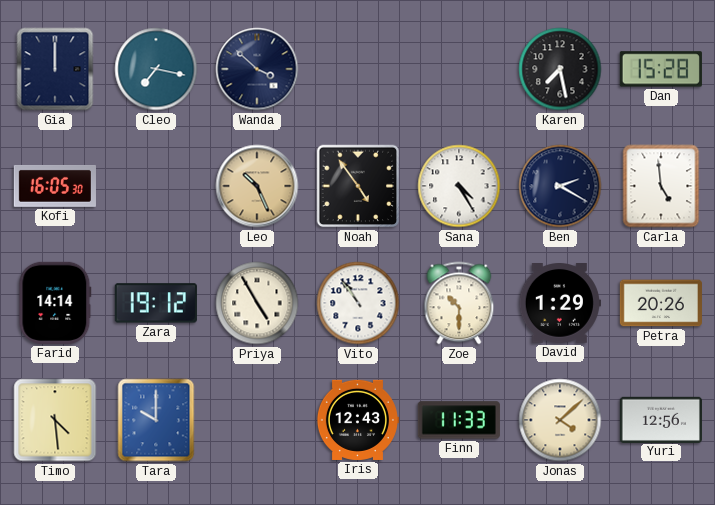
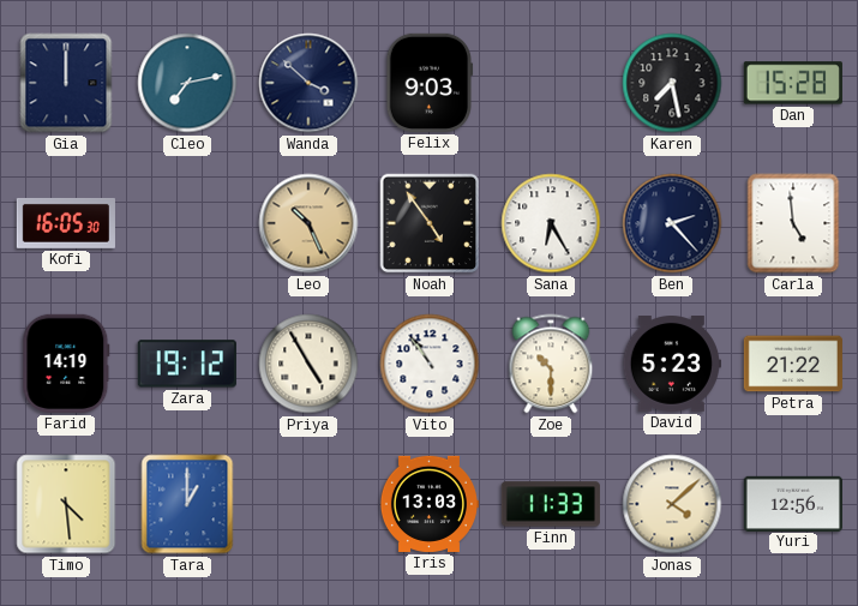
Cleo: 7:17 -> 7:13
Felix: none -> 9:03
Sana: 4:25 -> 6:25
Ben: 2:20 -> 2:23
Farid: 14:14 -> 14:19
David: 1:29 -> 5:23
Petra: 20:26 -> 21:22
Tara: 10:00 -> 1:00
Iris: 12:43 -> 13:03
